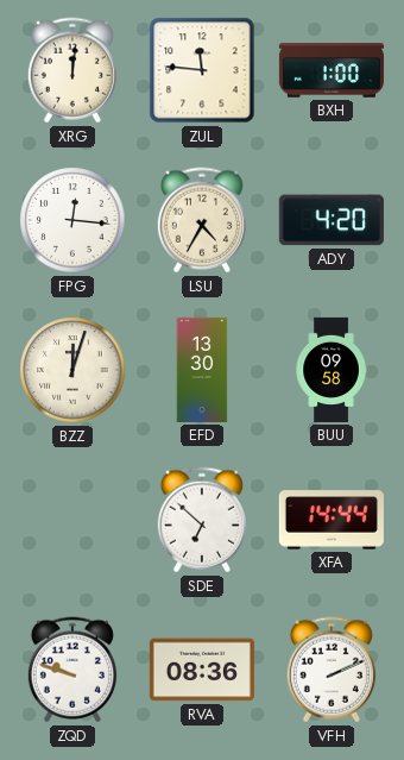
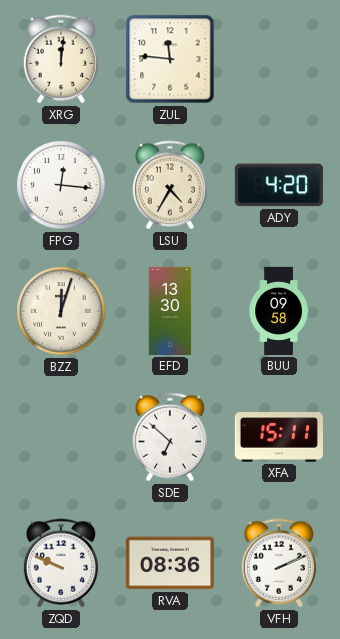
BXH: 1:00 -> none
XFA: 14:44 -> 15:11
ZQD: 9:48 -> 9:49
